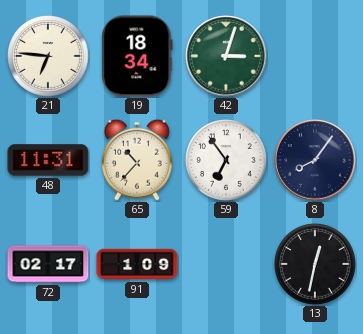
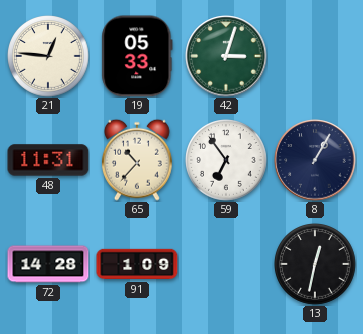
21: 6:46 -> 12:46
19: 18:34 -> 05:33
8: 8:06 -> 1:05
72: 02:17 -> 14:28
